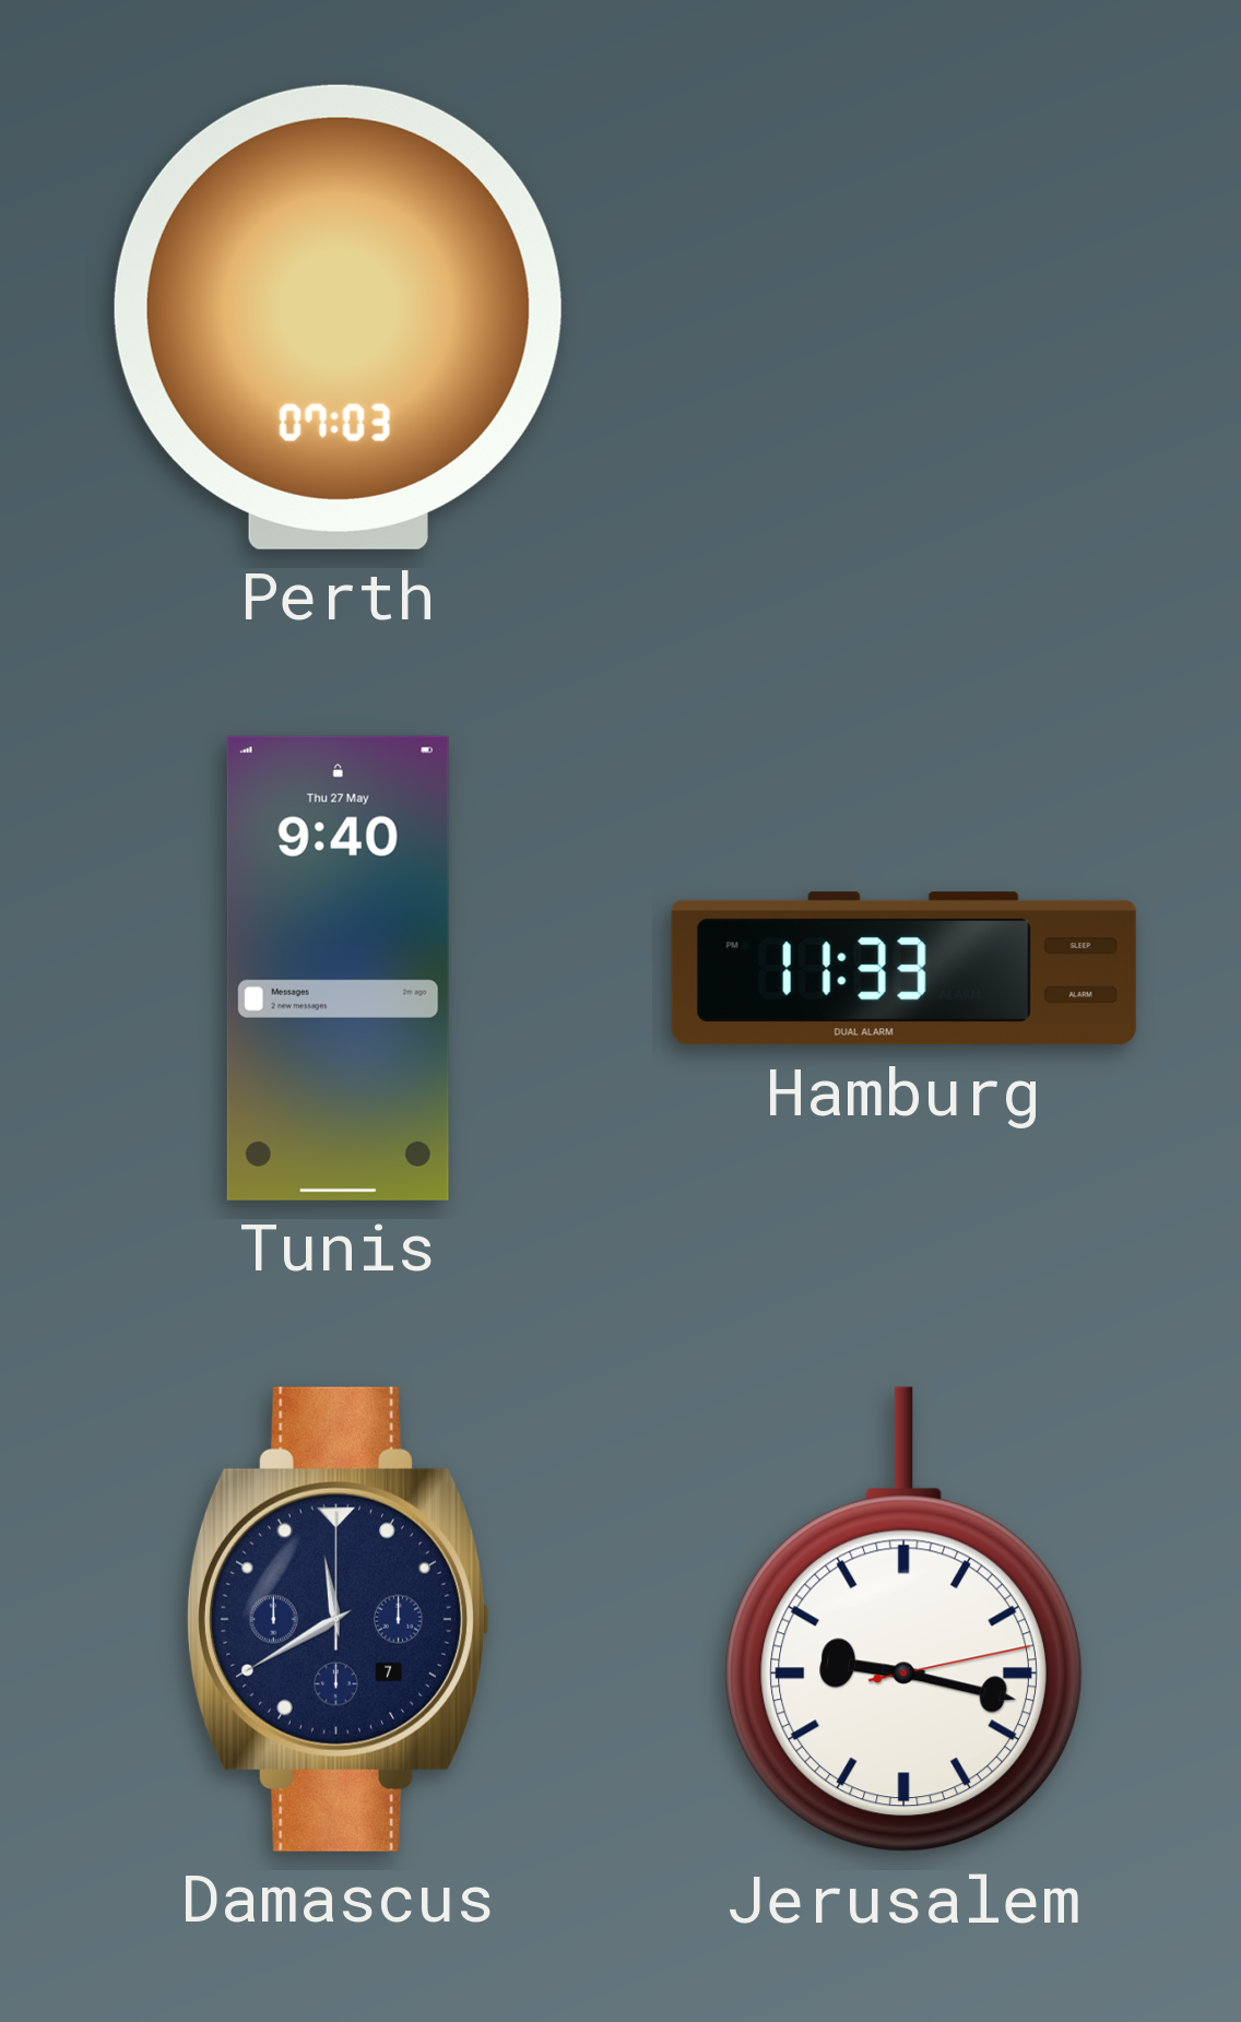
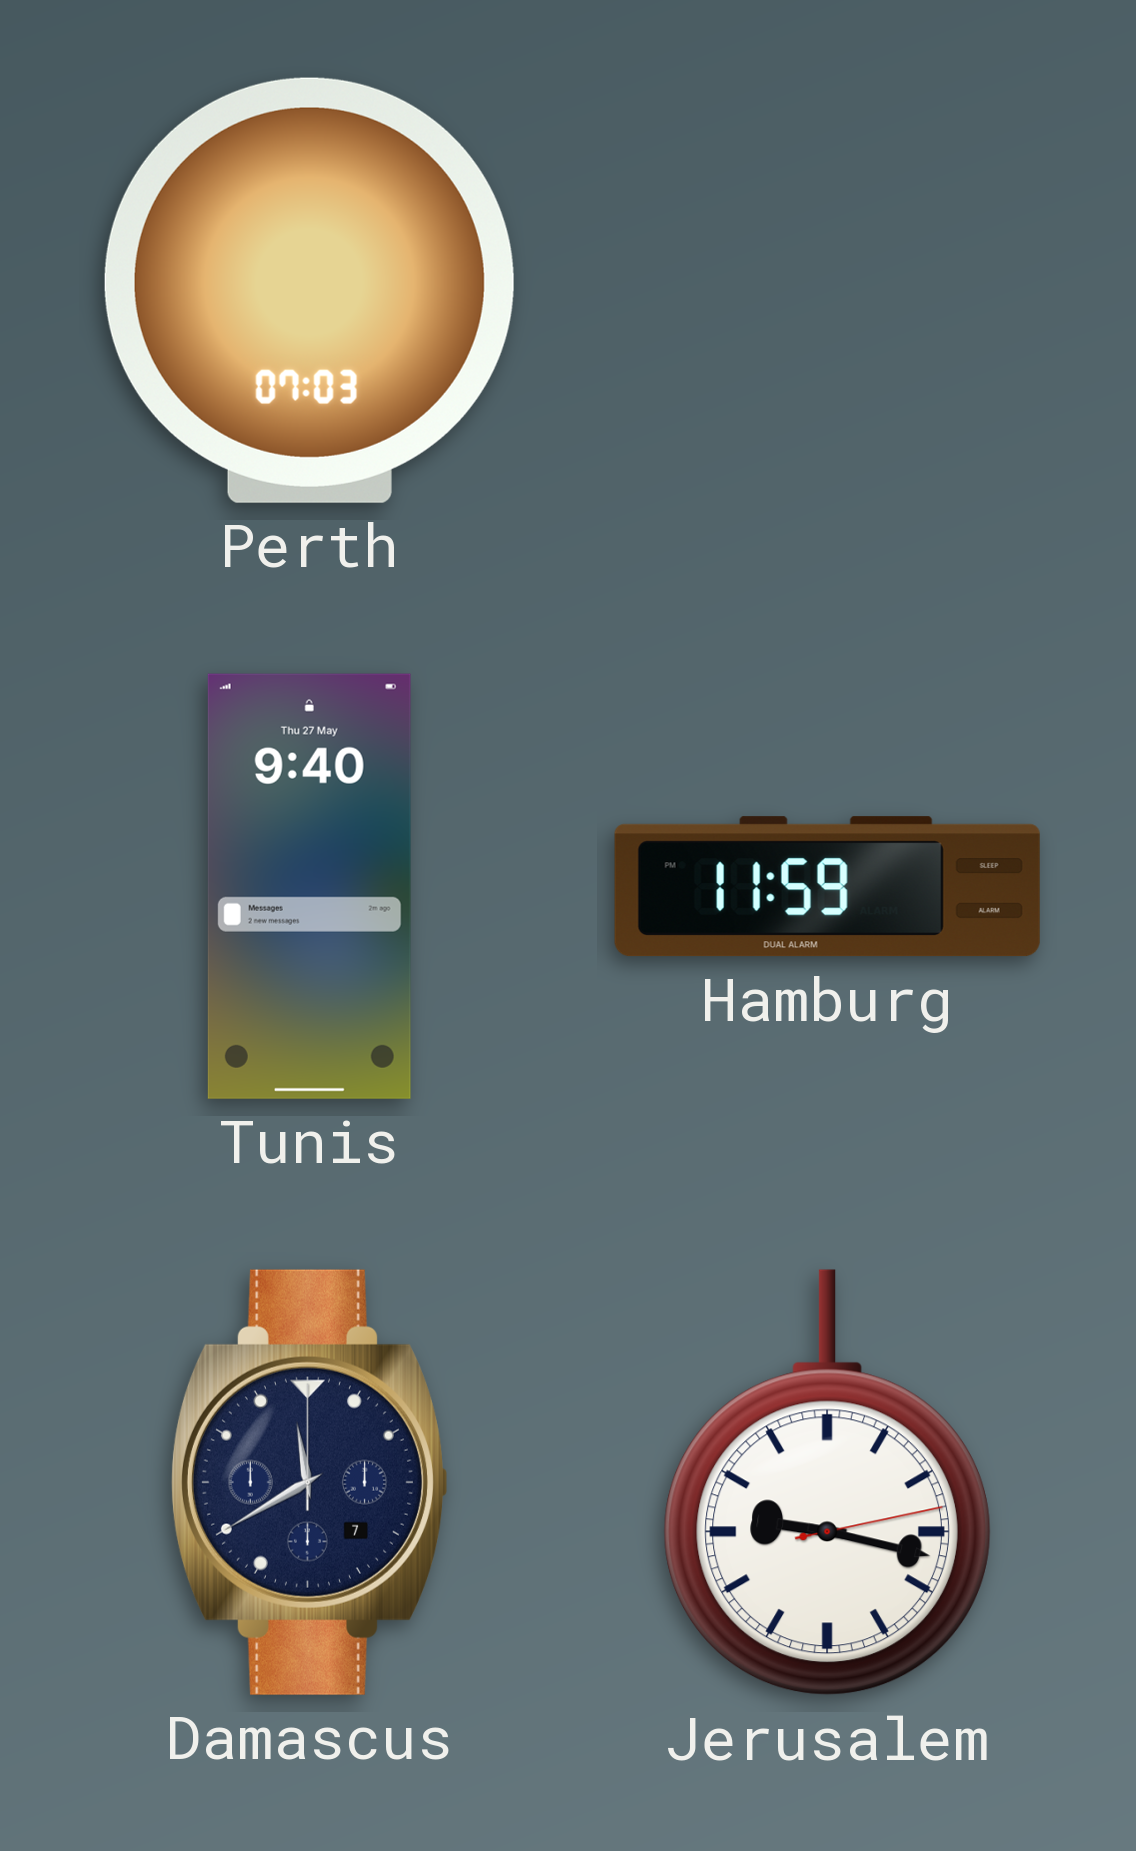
Hamburg: 11:33 -> 11:59
